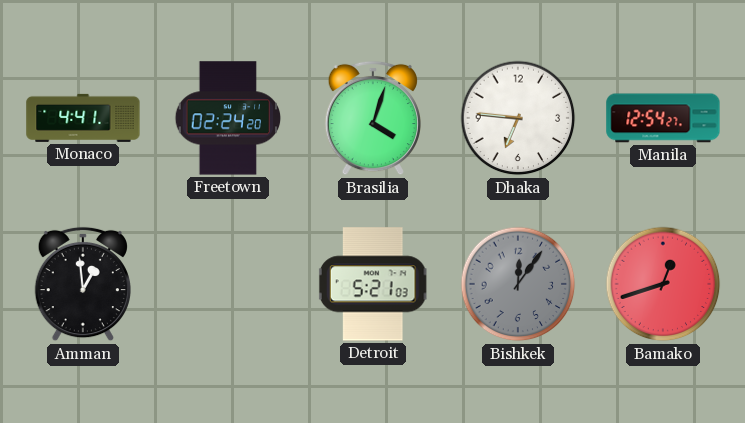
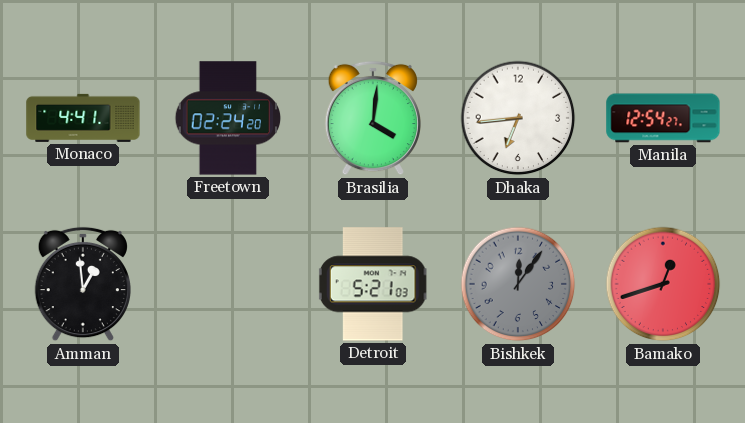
Brasilia: 4:03 -> 4:01
Dhaka: 6:46 -> 6:44
